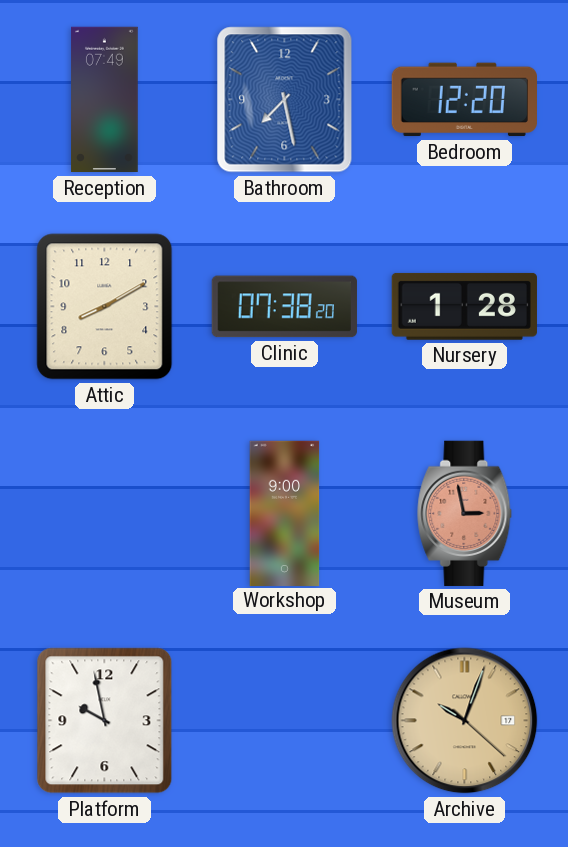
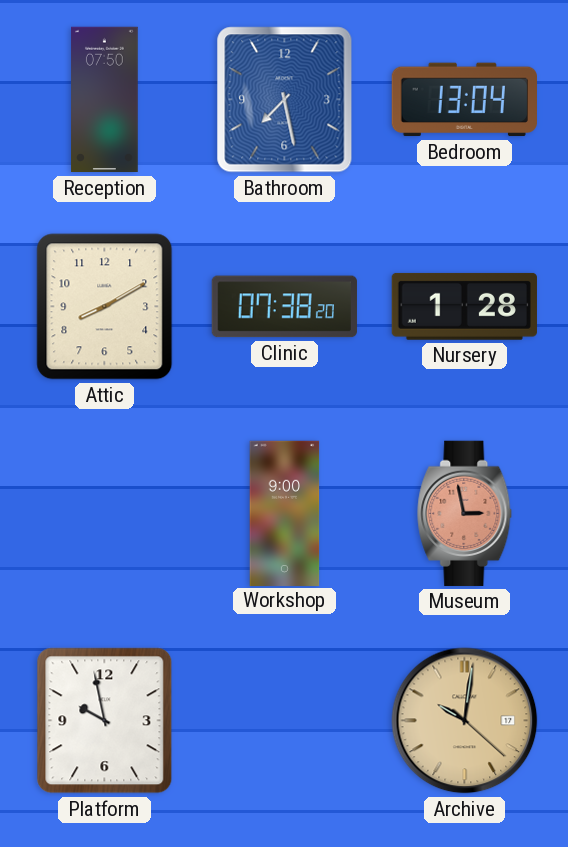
Reception: 07:49 -> 07:50
Bedroom: 12:20 -> 13:04
Archive: 10:03 -> 10:01
